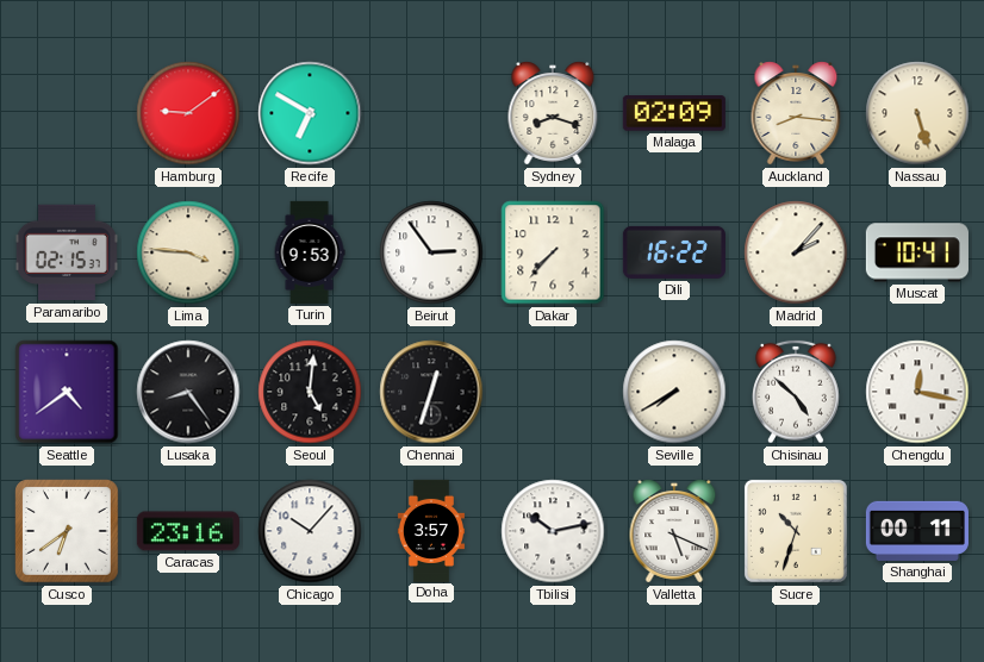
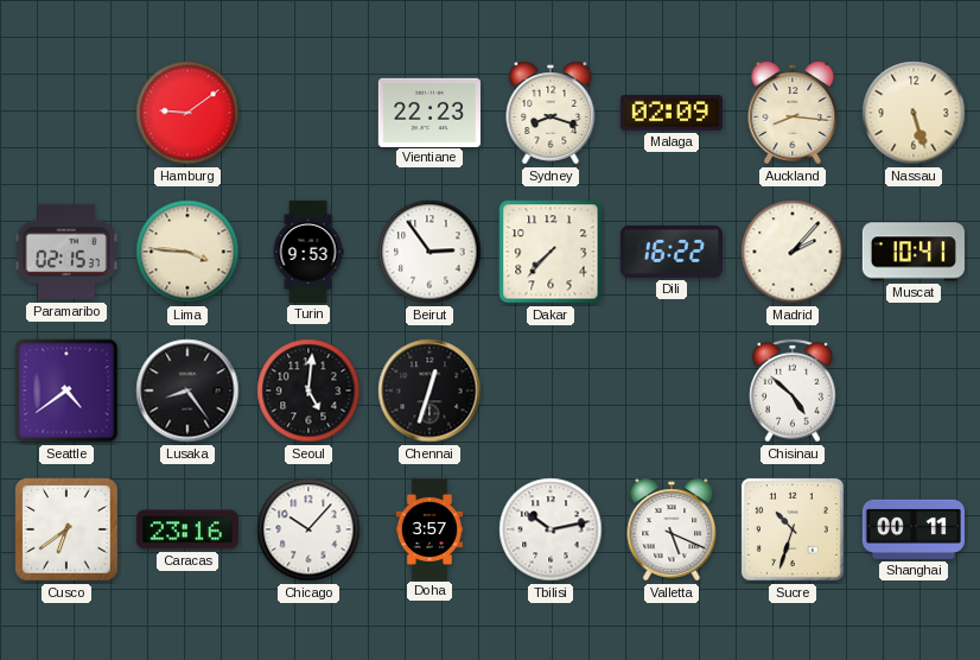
Recife: 6:50 -> none
Vientiane: none -> 22:23
Seville: 7:40 -> none
Chengdu: 12:17 -> none
